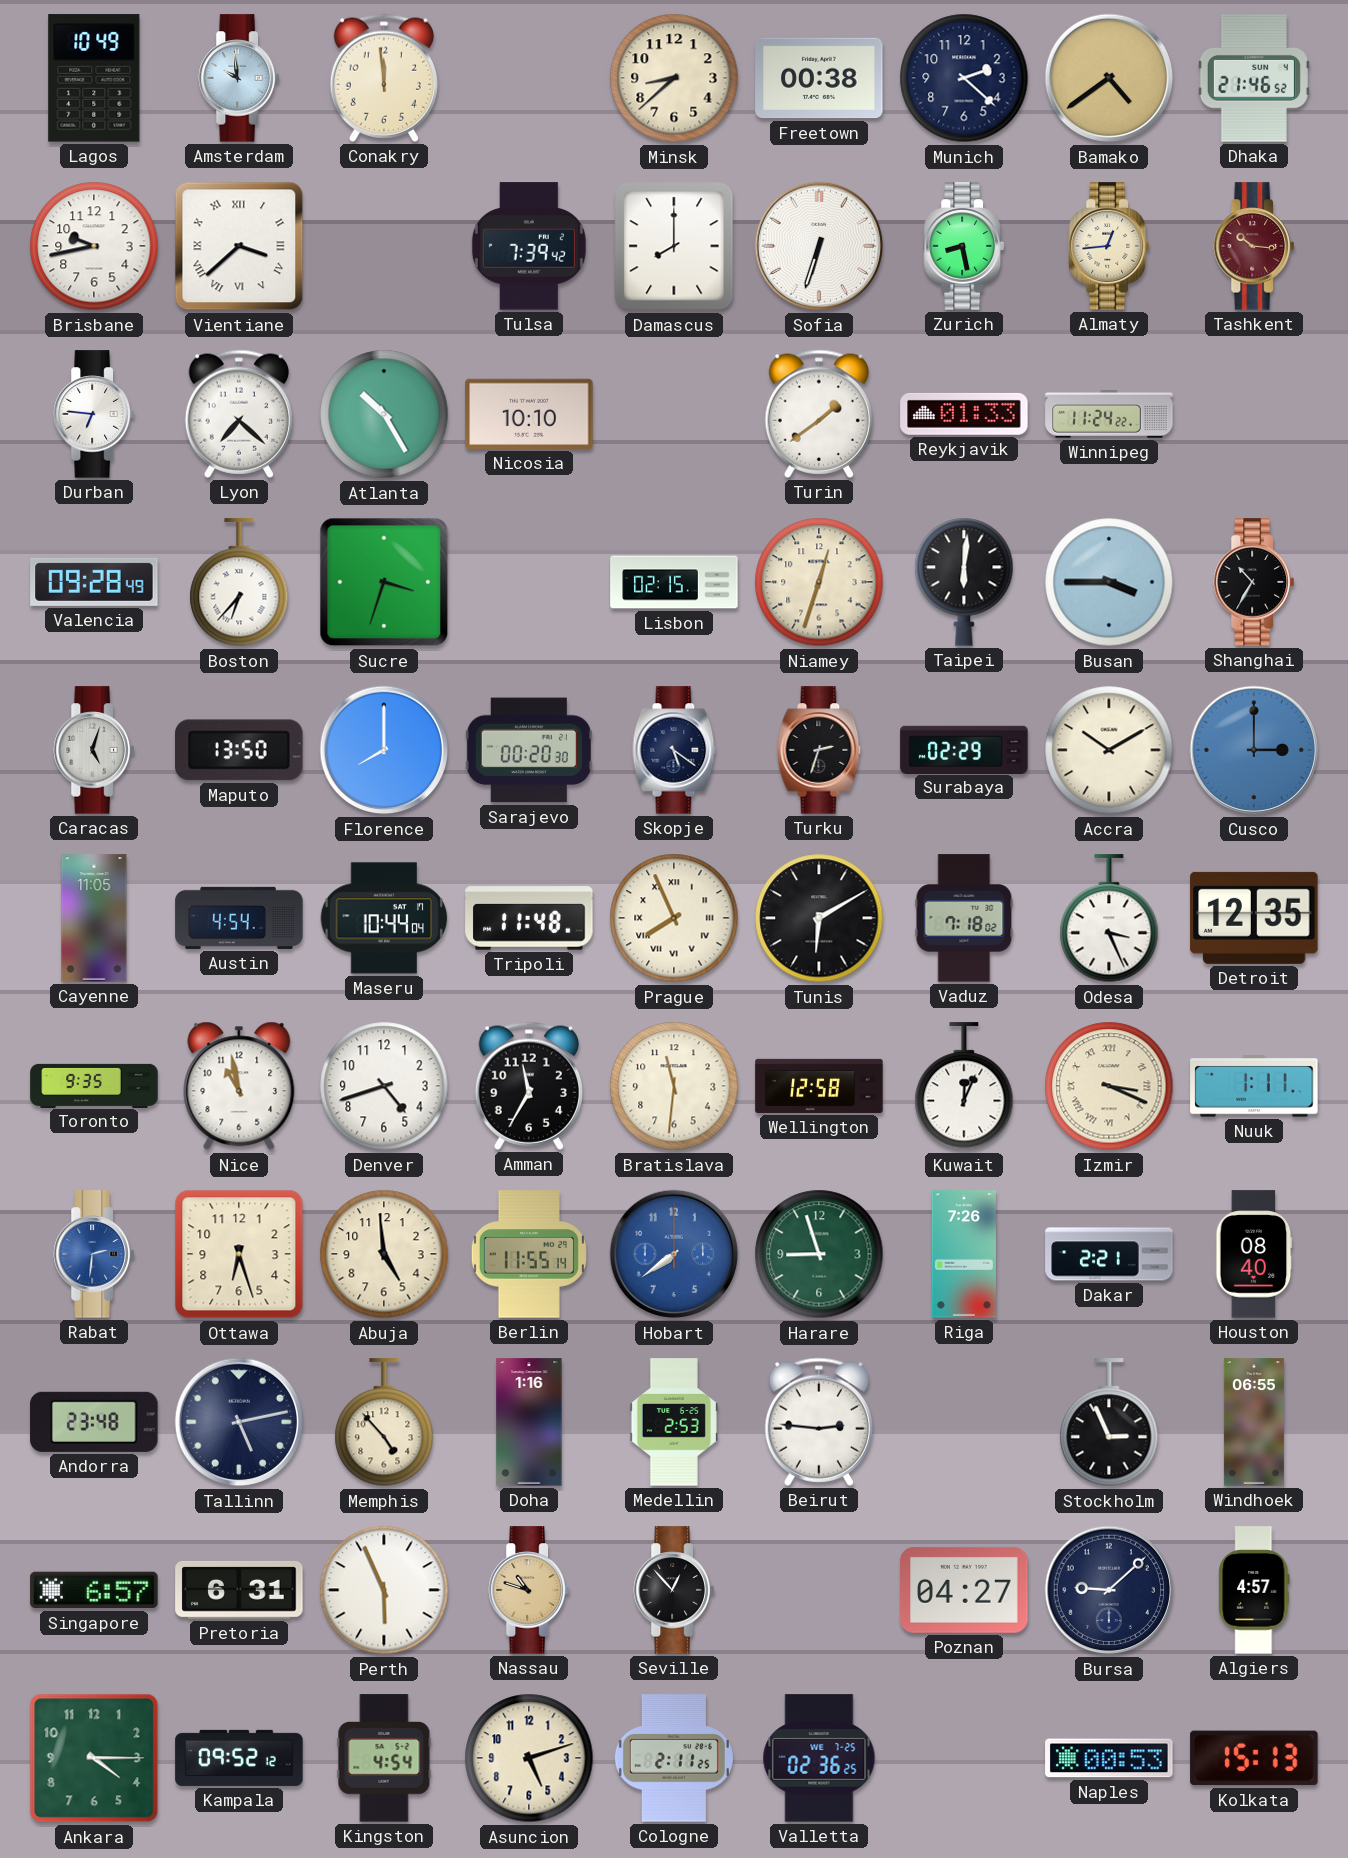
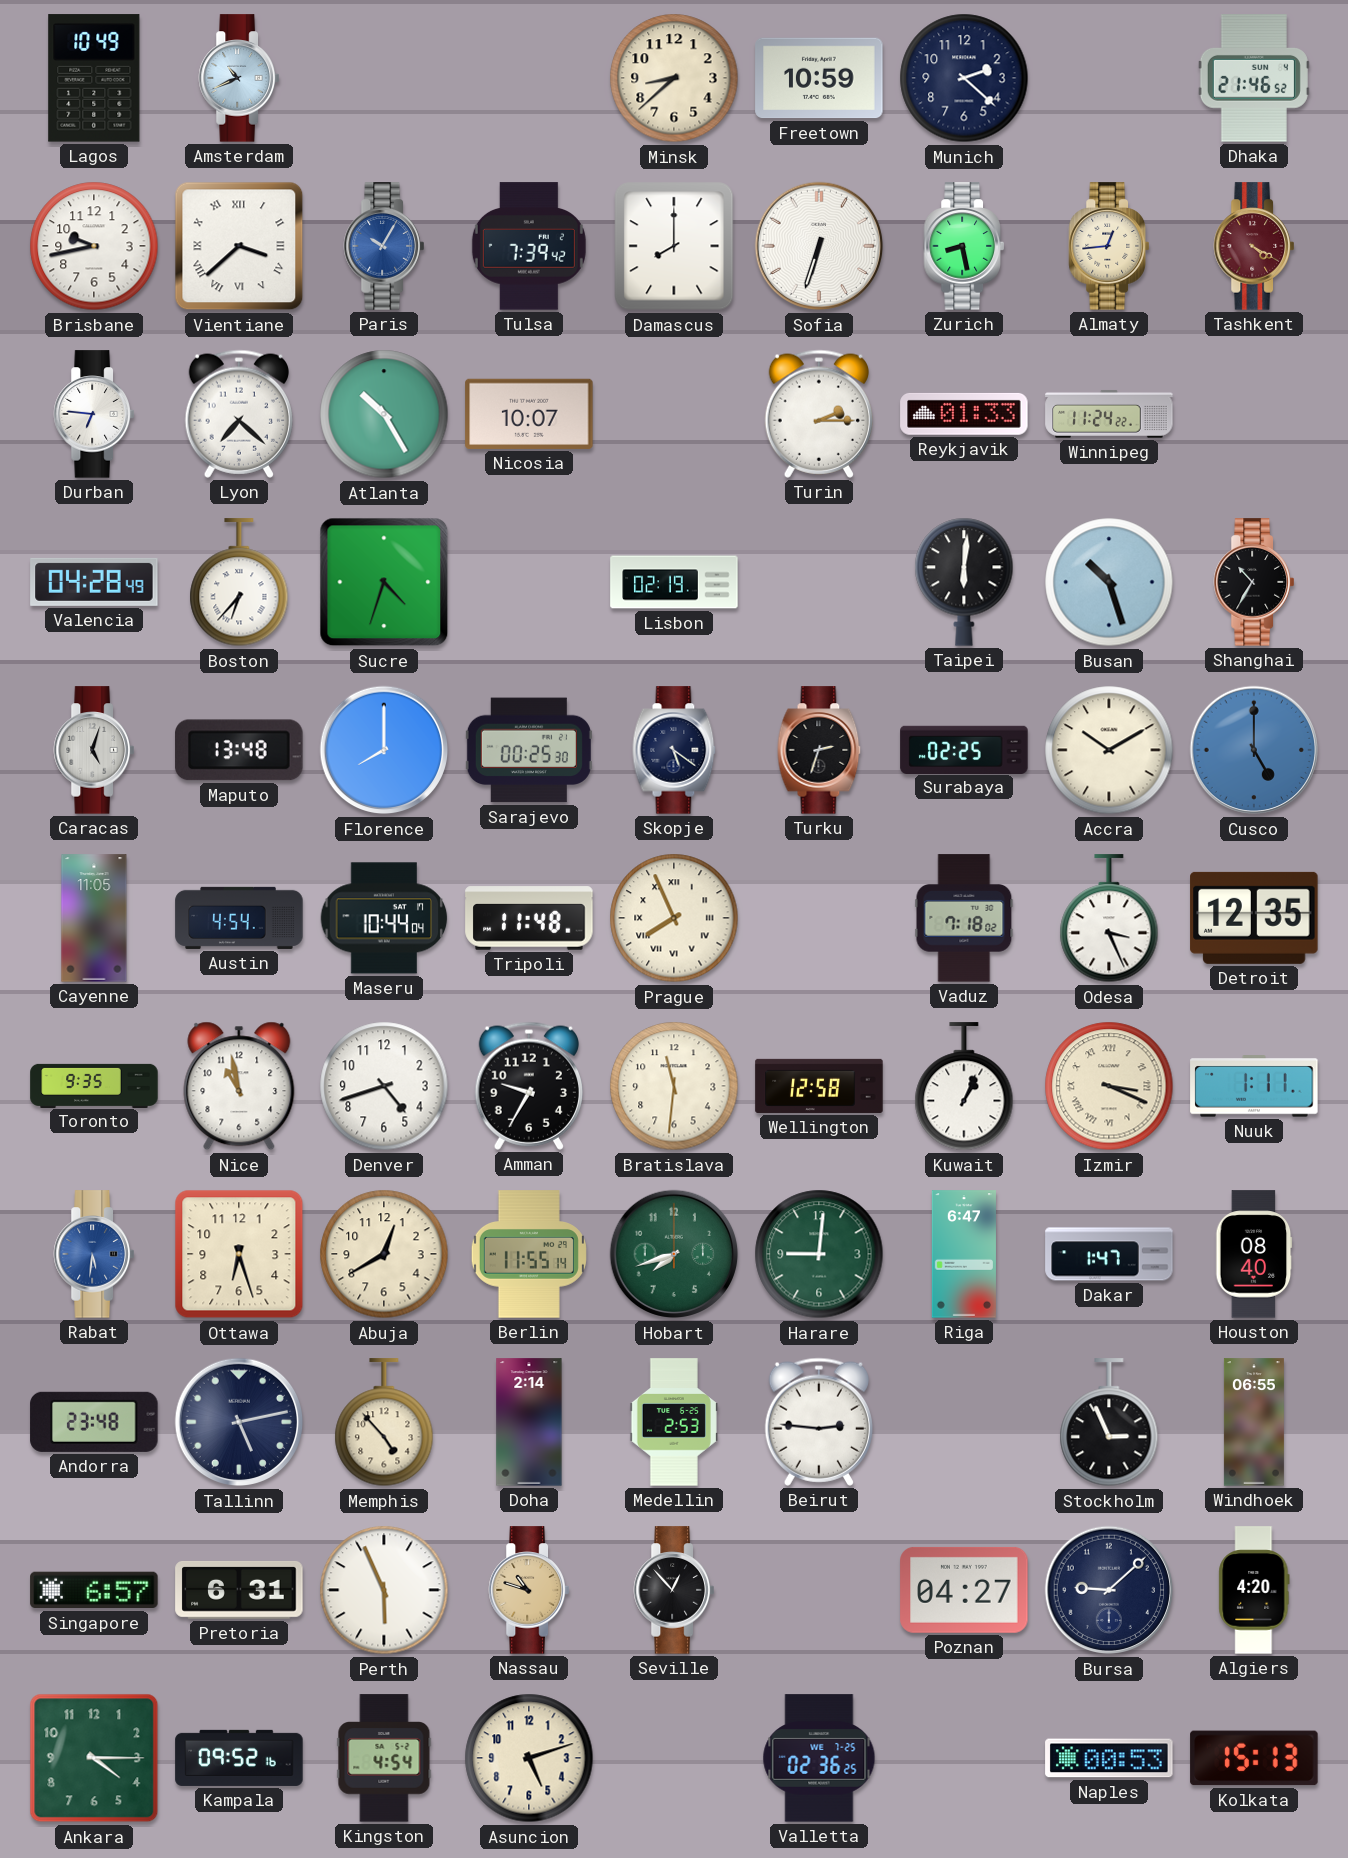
Amsterdam: 9:59 -> 10:41
Conakry: 11:59 -> none
Freetown: 00:38 -> 10:59
Bamako: 4:39 -> none
Paris: none -> 10:05
Tashkent: 10:16 -> 4:20
Nicosia: 10:10 -> 10:07
Turin: 1:39 -> 2:15
Valencia: 09:28 -> 04:28
Sucre: 3:33 -> 4:33
Lisbon: 02:15 -> 02:19
Niamey: 12:33 -> none
Busan: 3:45 -> 10:27
Maputo: 13:50 -> 13:48
Sarajevo: 00:20 -> 00:25
Surabaya: 02:29 -> 02:25
Cusco: 3:00 -> 5:00
Tunis: 6:10 -> none
Amman: 11:35 -> 9:35
Kuwait: 12:04 -> 1:04
Rabat: 2:31 -> 5:31
Abuja: 4:59 -> 12:40
Hobart: 7:39 -> 7:42
Hobart dial: blue -> green
Harare: 8:57 -> 9:01
Riga: 7:26 -> 6:47
Dakar: 2:21 -> 1:47
Doha: 1:16 -> 2:14
Algiers: 4:57 -> 4:20
Kampala: 09:52:12 -> 09:52:16
Cologne: 2:11 -> none
